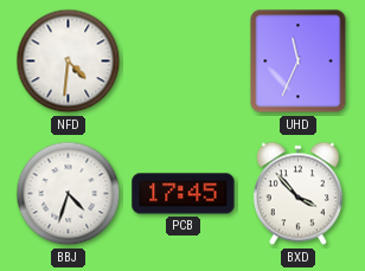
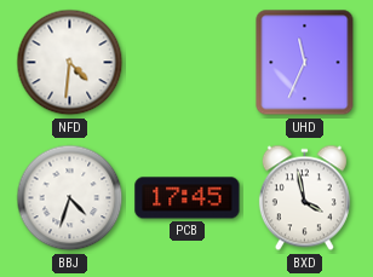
BXD: 3:53 -> 3:58
